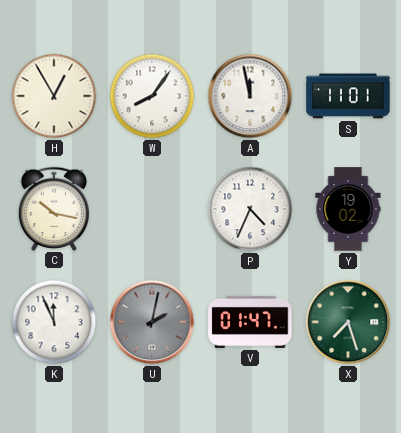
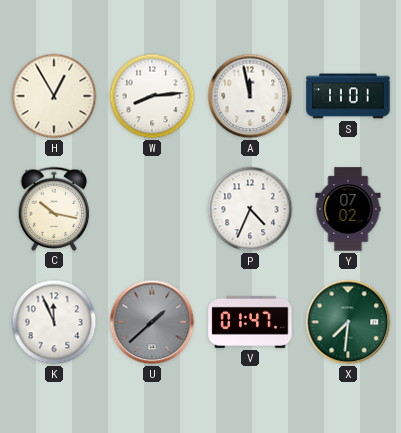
W: 8:06 -> 8:14
Y: 19:02 -> 07:02
U: 2:02 -> 1:38
X: 7:27 -> 7:31
